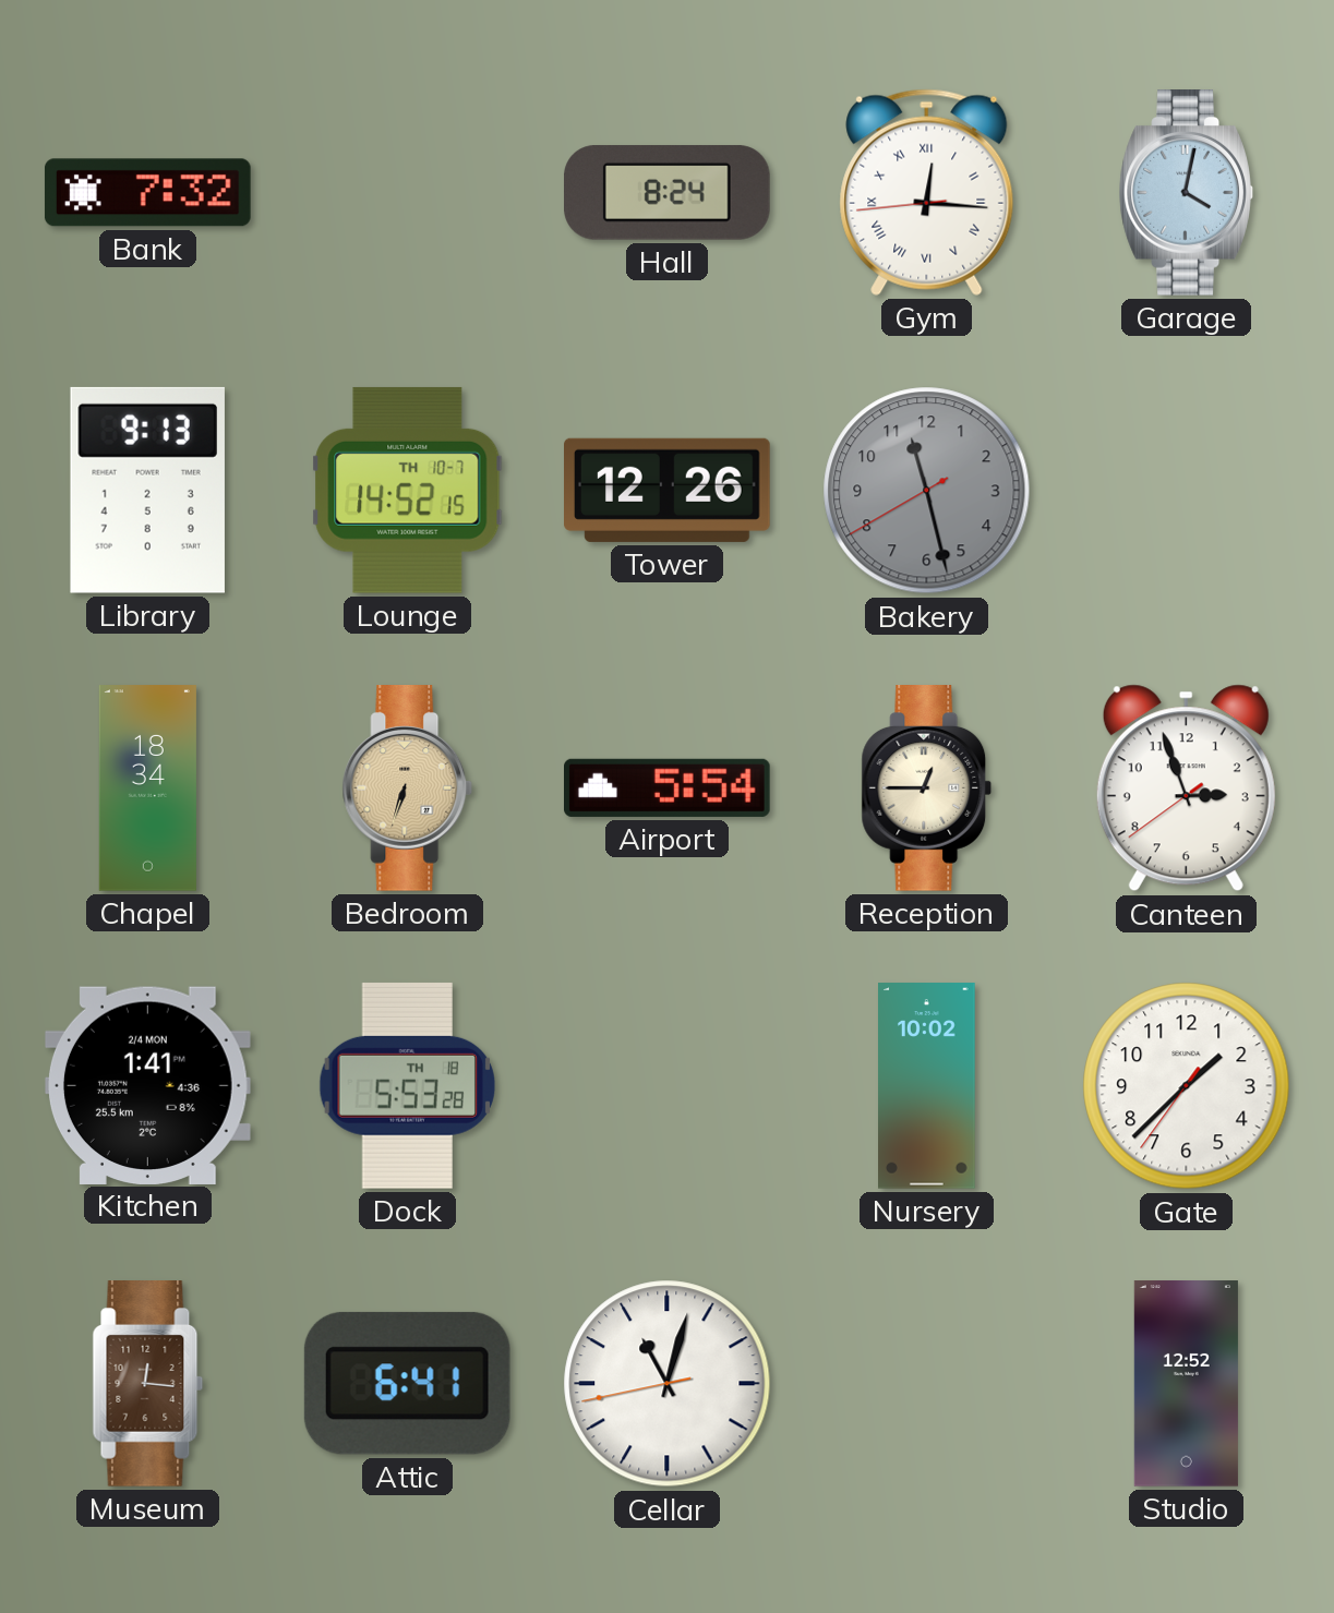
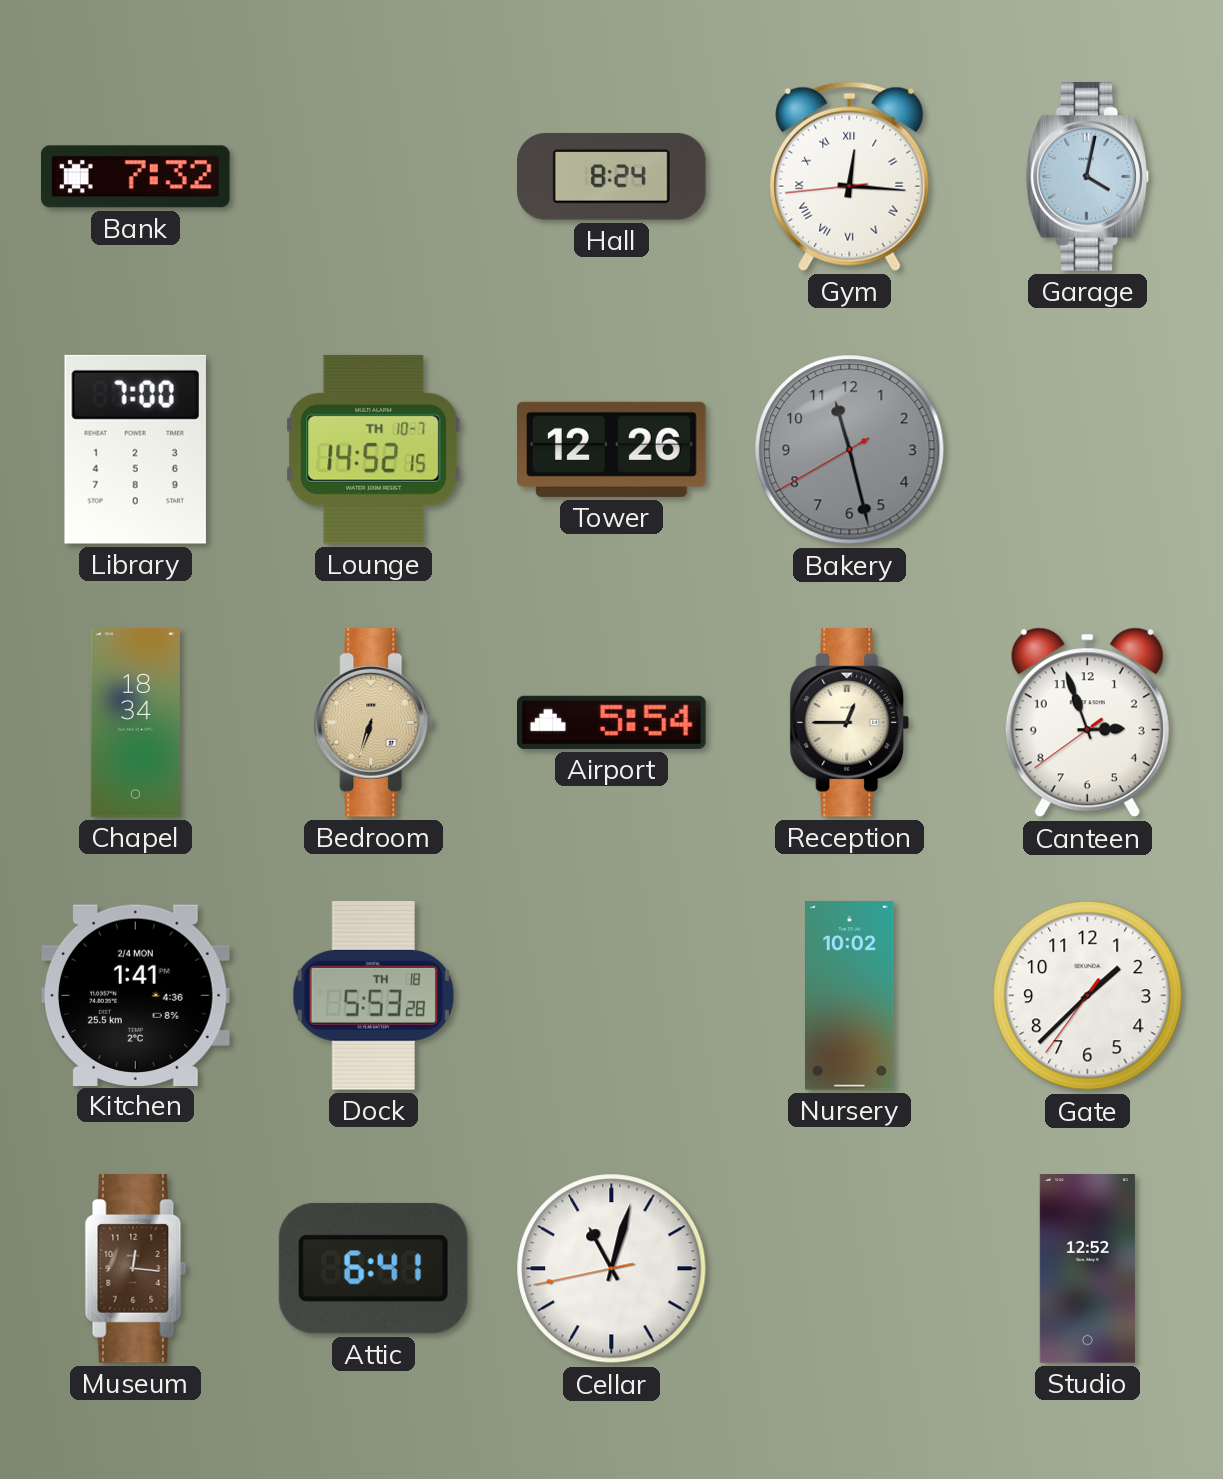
Library: 9:13 -> 7:00
